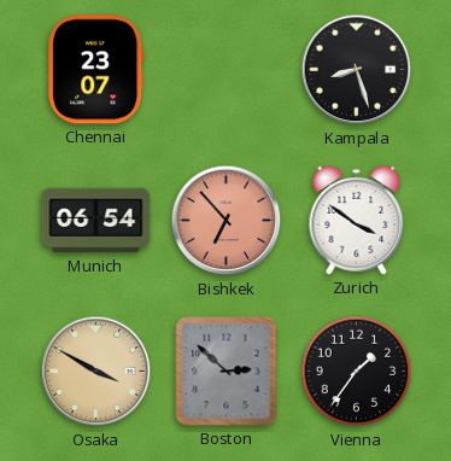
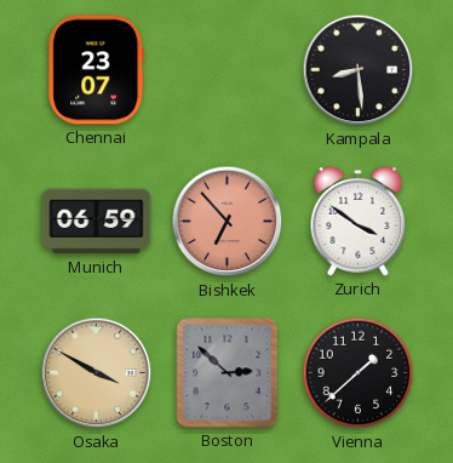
Kampala: 8:27 -> 8:29
Munich: 06:54 -> 06:59
Vienna: 1:36 -> 1:38
